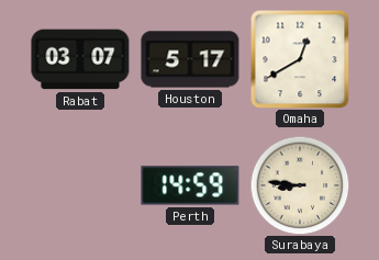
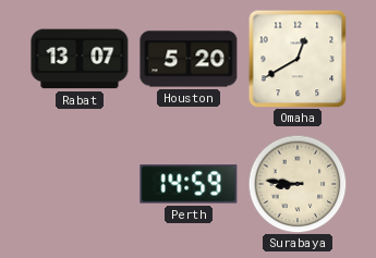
Rabat: 03:07 -> 13:07
Houston: 5:17 -> 5:20
